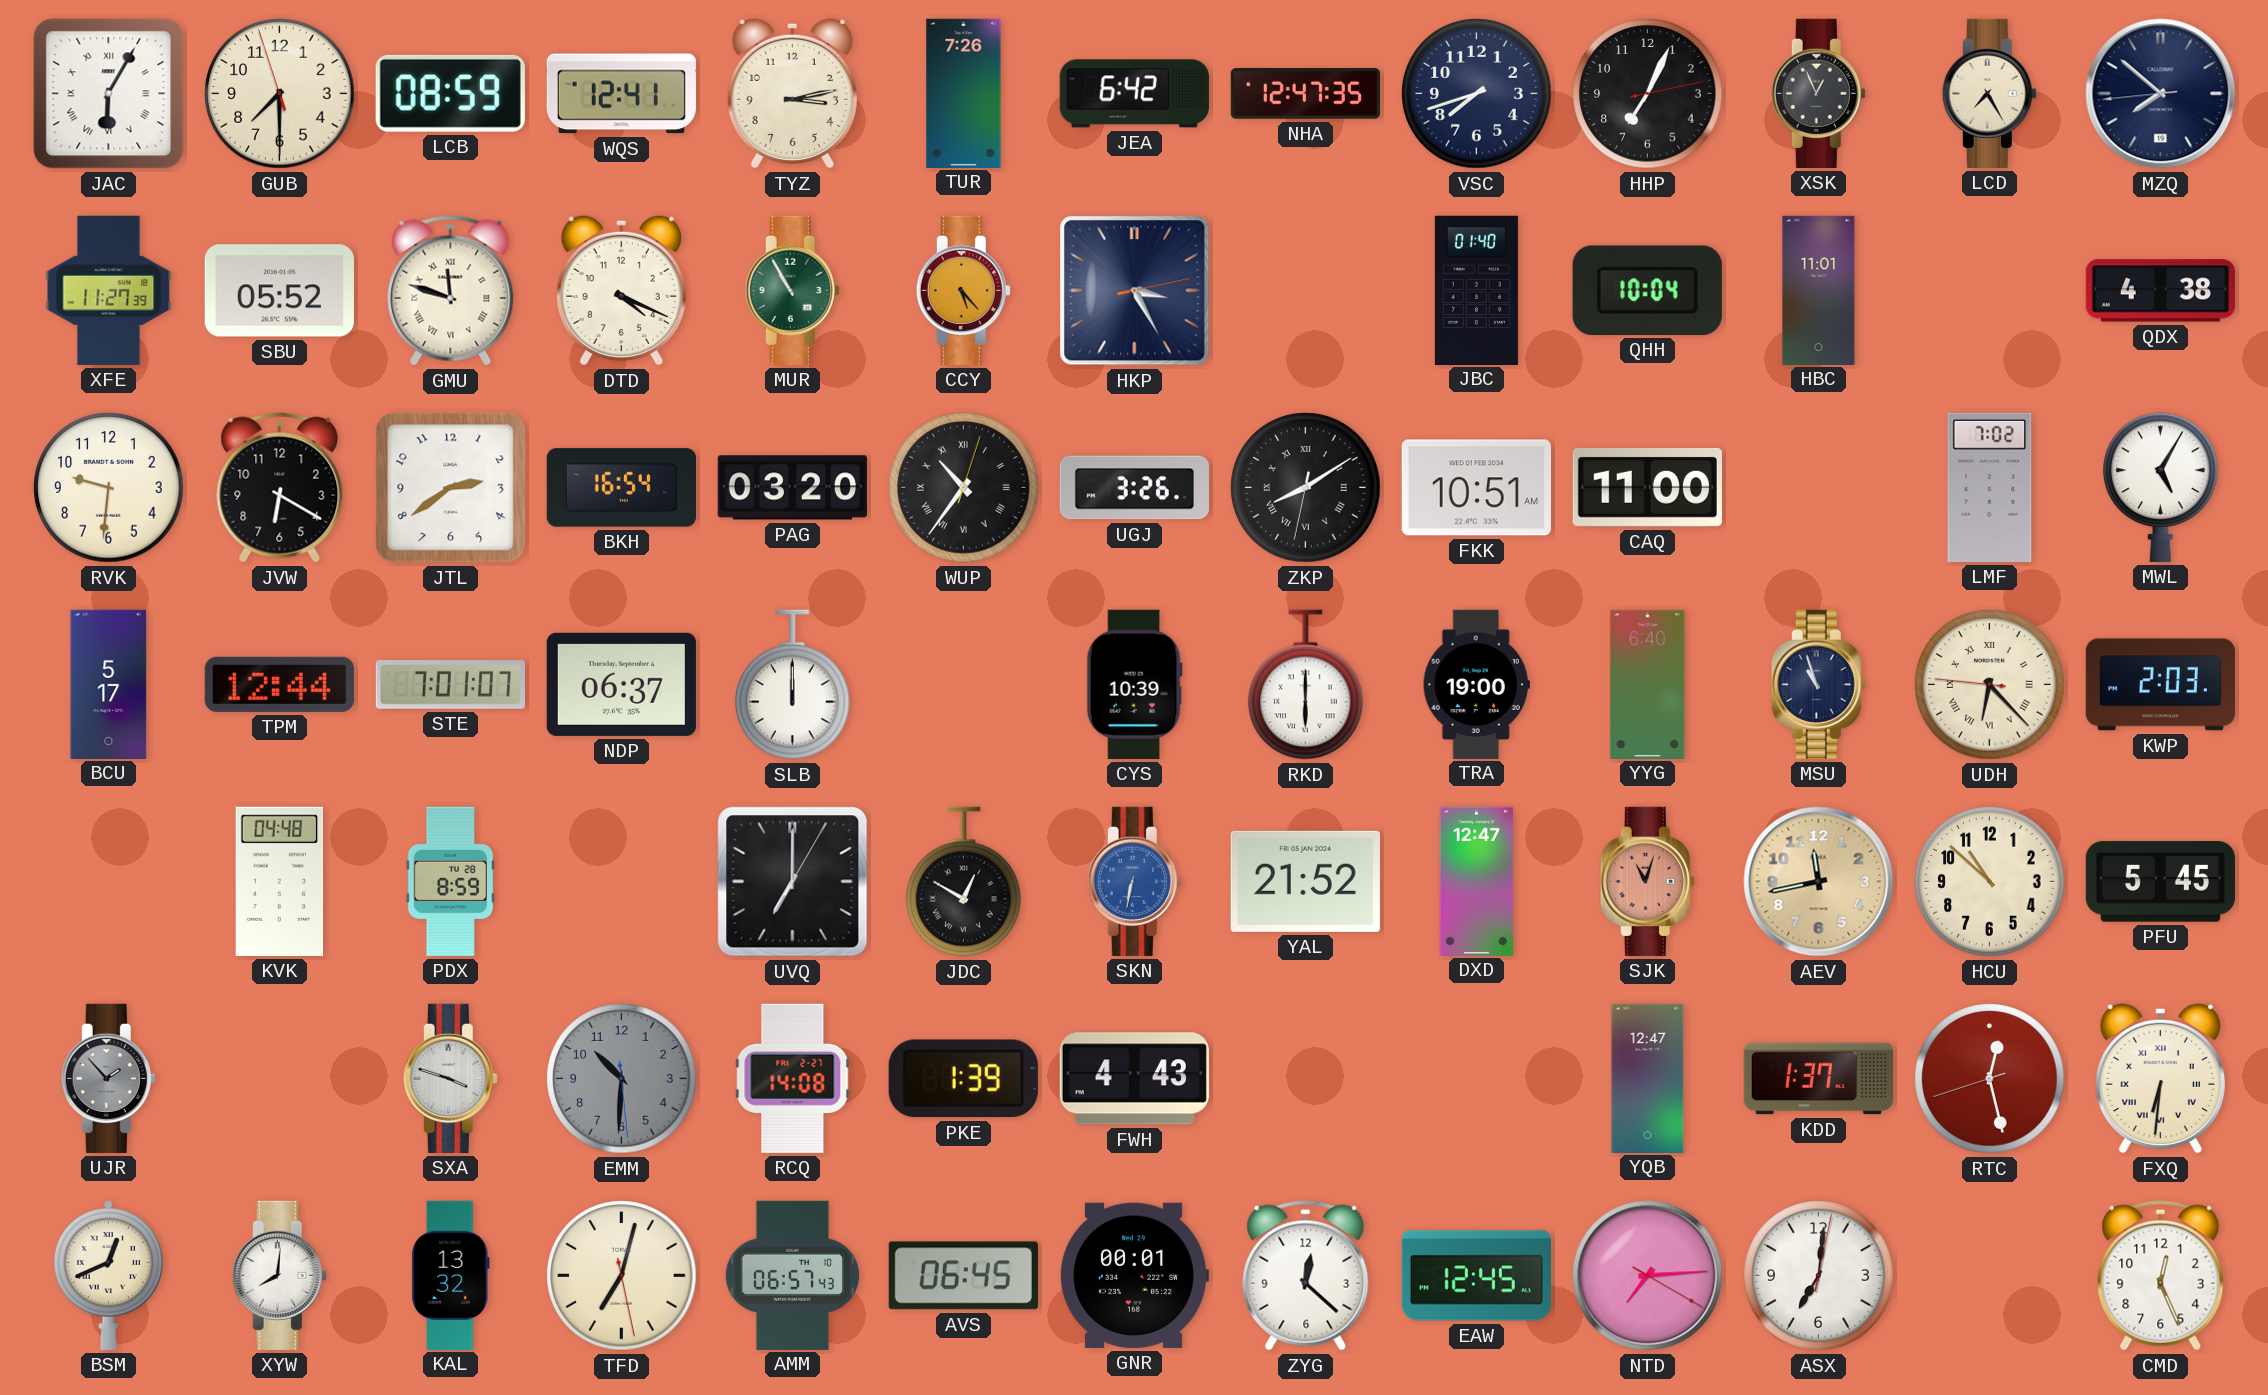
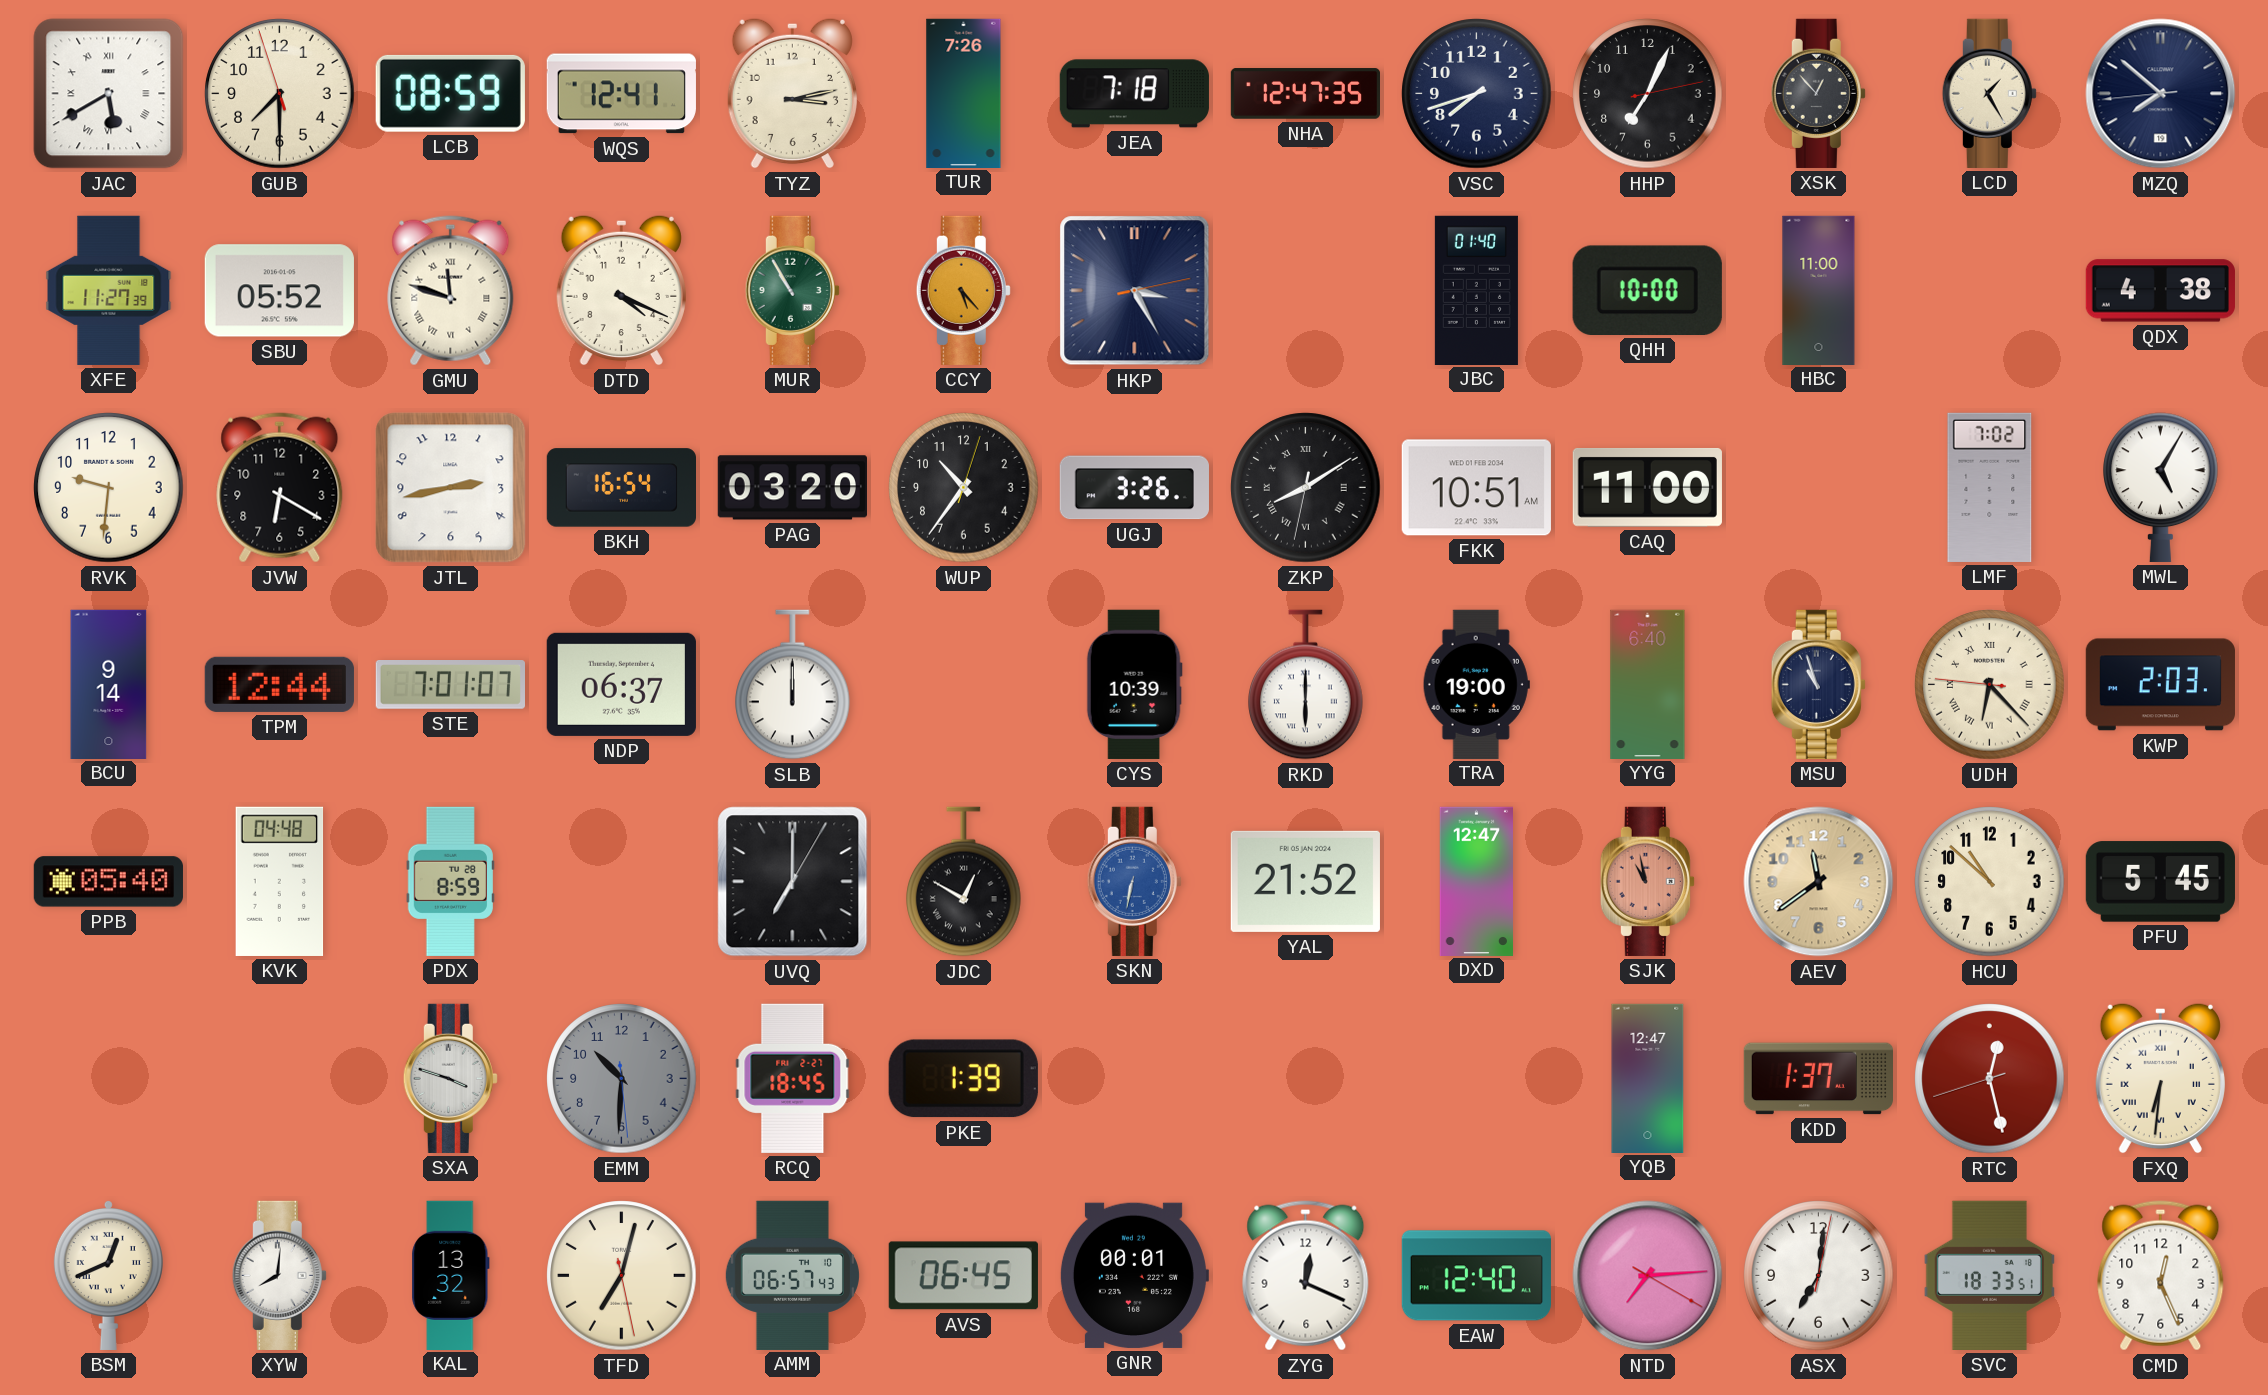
JAC: 6:05 -> 5:40
JEA: 6:42 -> 7:18
XSK: 12:56 -> 12:53
LCD: 7:25 -> 1:25
QHH: 10:04 -> 10:00
HBC: 11:01 -> 11:00
JTL: 2:39 -> 2:43
WUP numerals: Roman -> Arabic
BCU: 5:17 -> 9:14
PPB: none -> 05:40
SJK: 11:03 -> 10:58
AEV: 11:43 -> 11:39
UJR: 1:53 -> none
RCQ: 14:08 -> 18:45
FWH: 4:43 -> none
ZYG: 12:22 -> 12:19
EAW: 12:45 -> 12:40
SVC: none -> 18:33
